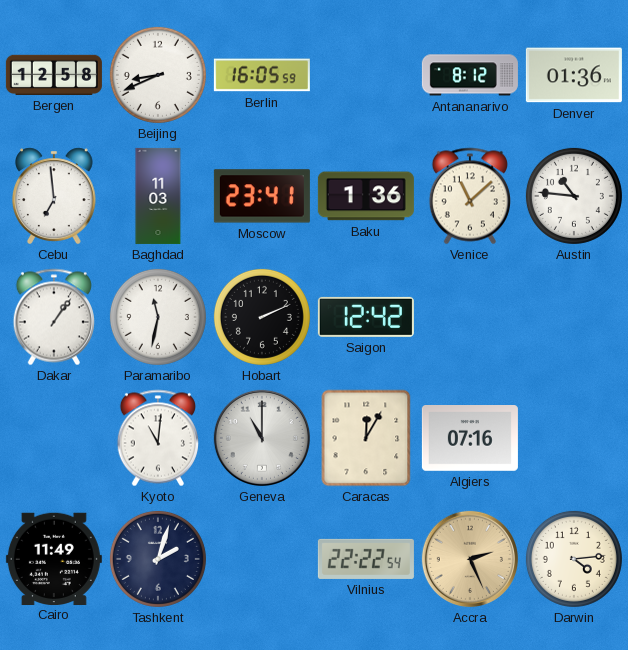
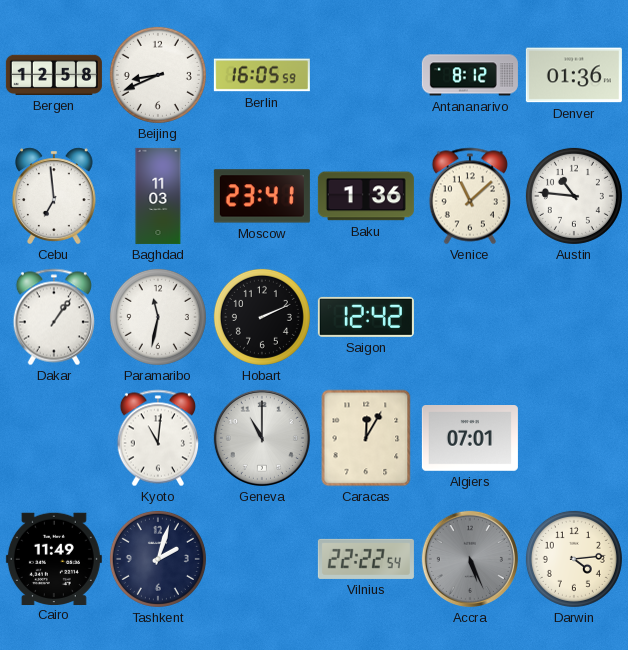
Algiers: 07:16 -> 07:01
Accra: 2:26 -> 5:26
Accra dial: champagne -> grey
